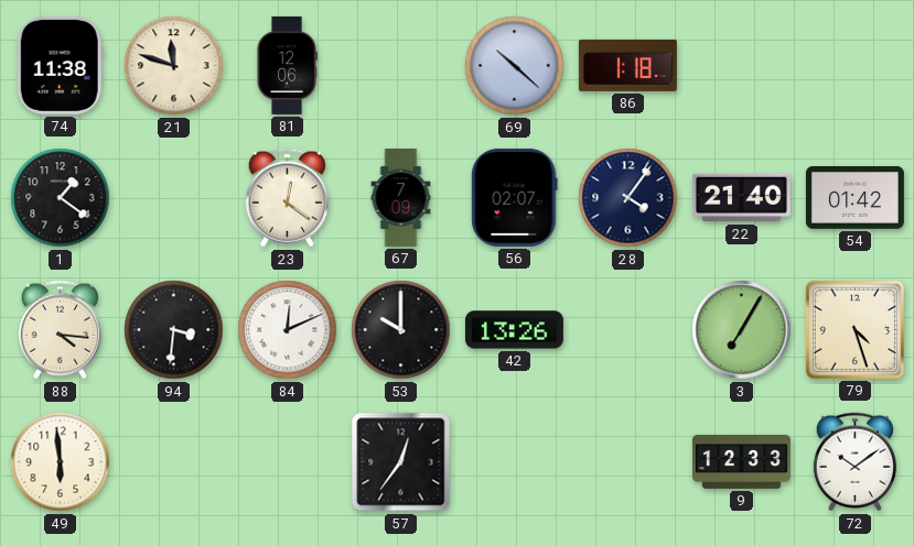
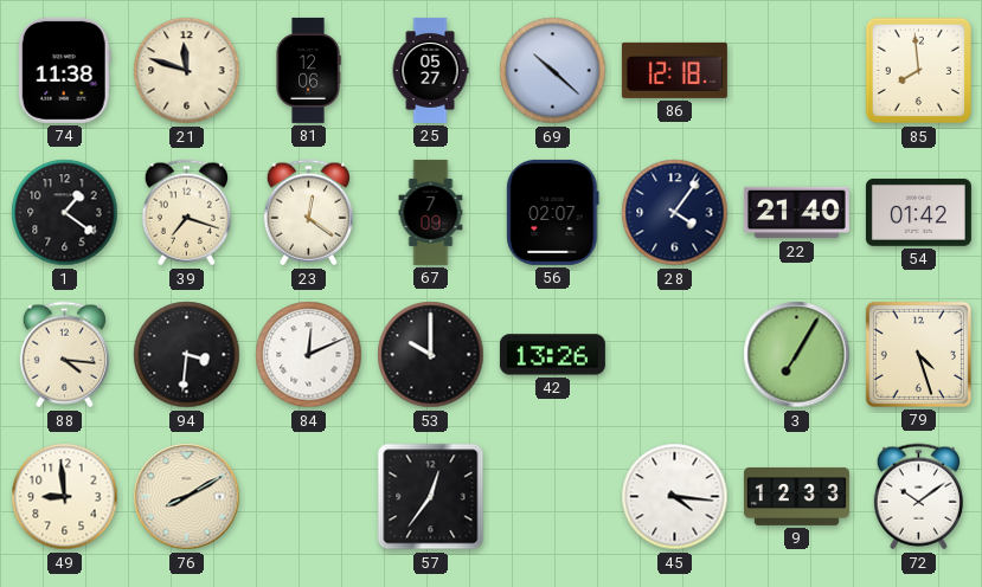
25: none -> 05:27
86: 1:18 -> 12:18
85: none -> 7:59
39: none -> 7:18
49: 5:59 -> 8:59
76: none -> 8:10
45: none -> 4:16
